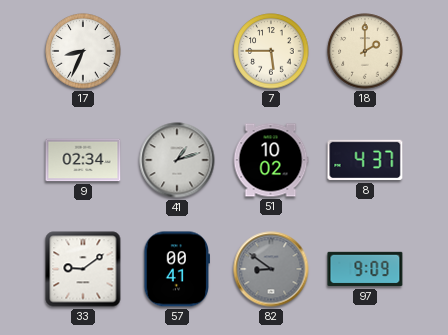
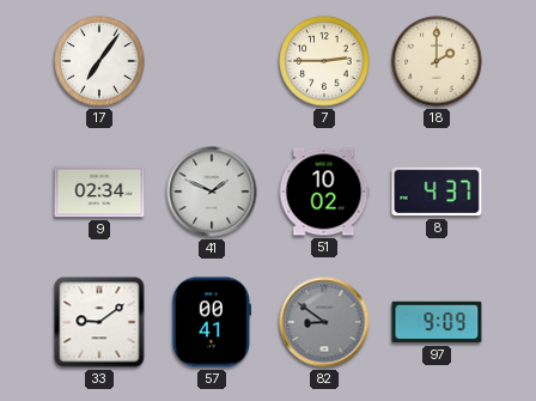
17: 8:34 -> 7:06
7: 5:45 -> 2:45
41: 1:12 -> 1:49
